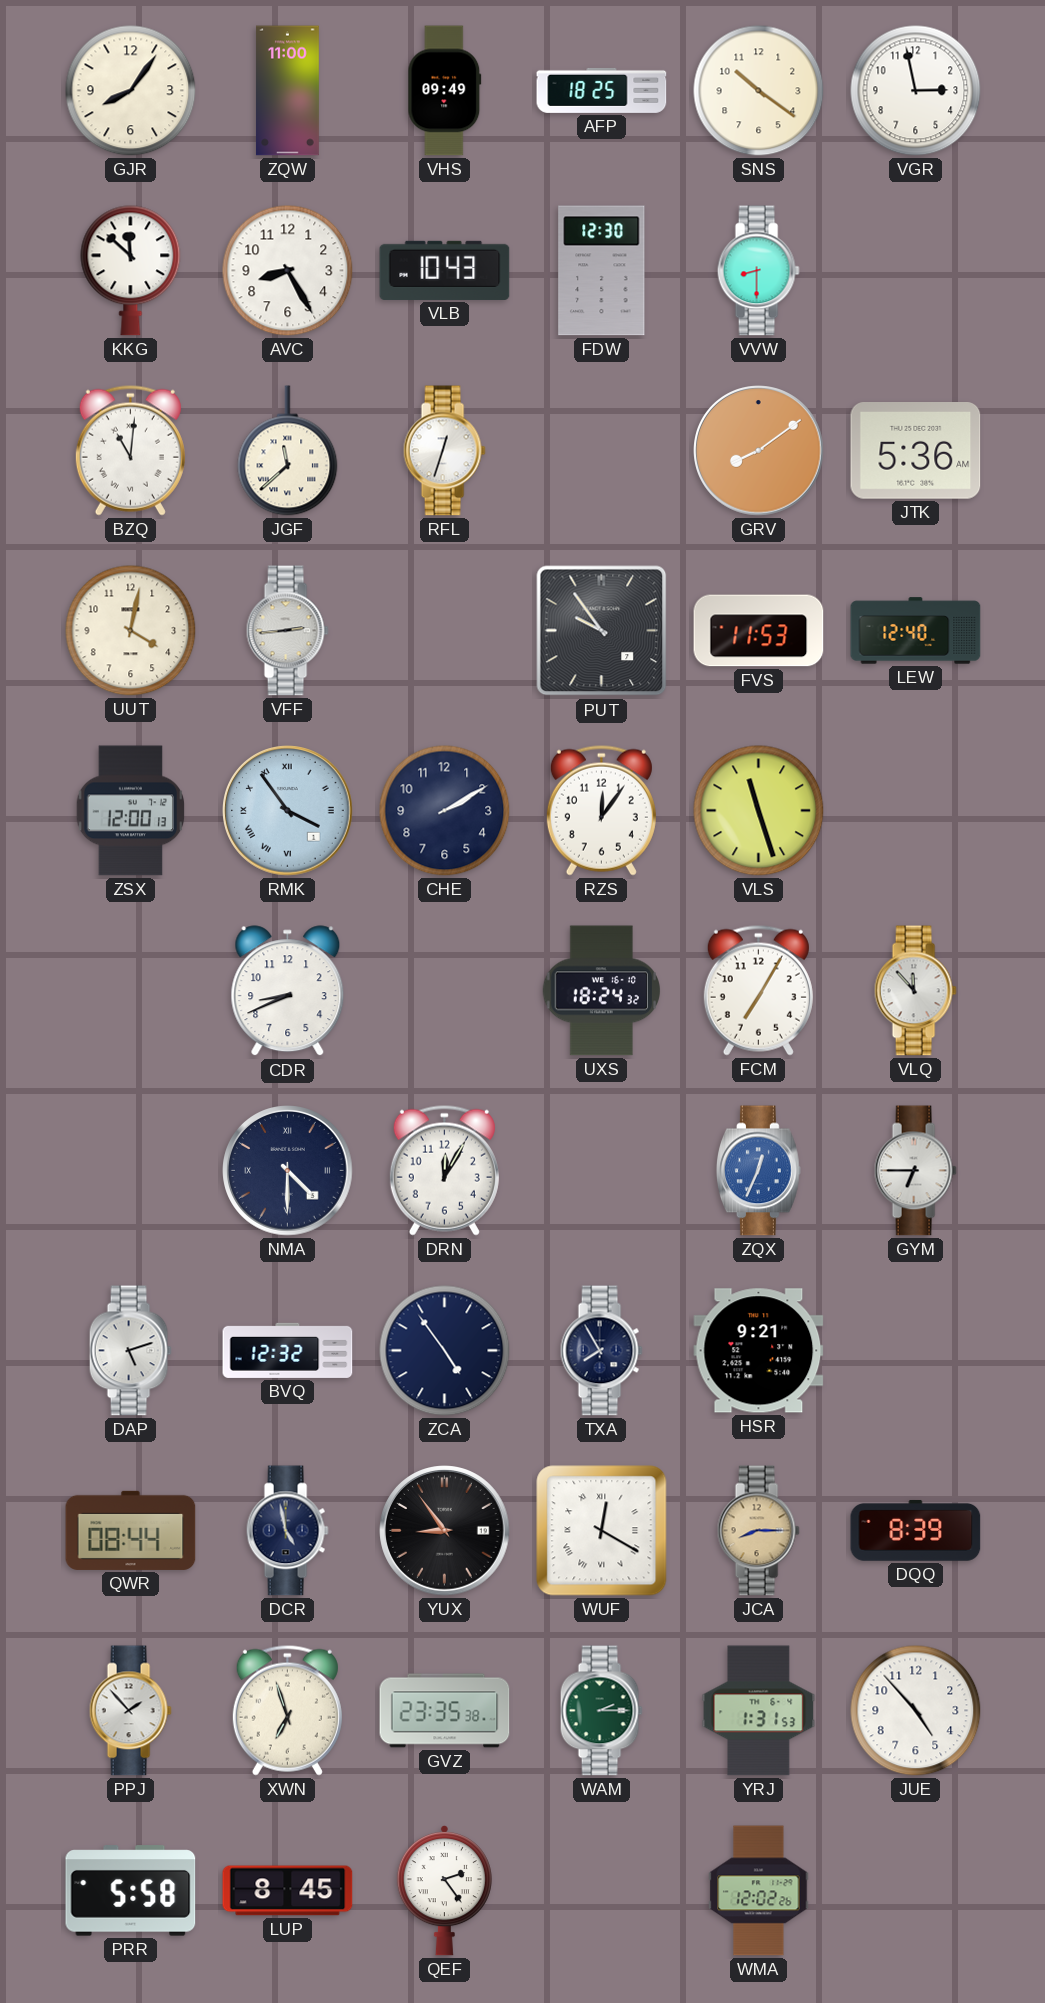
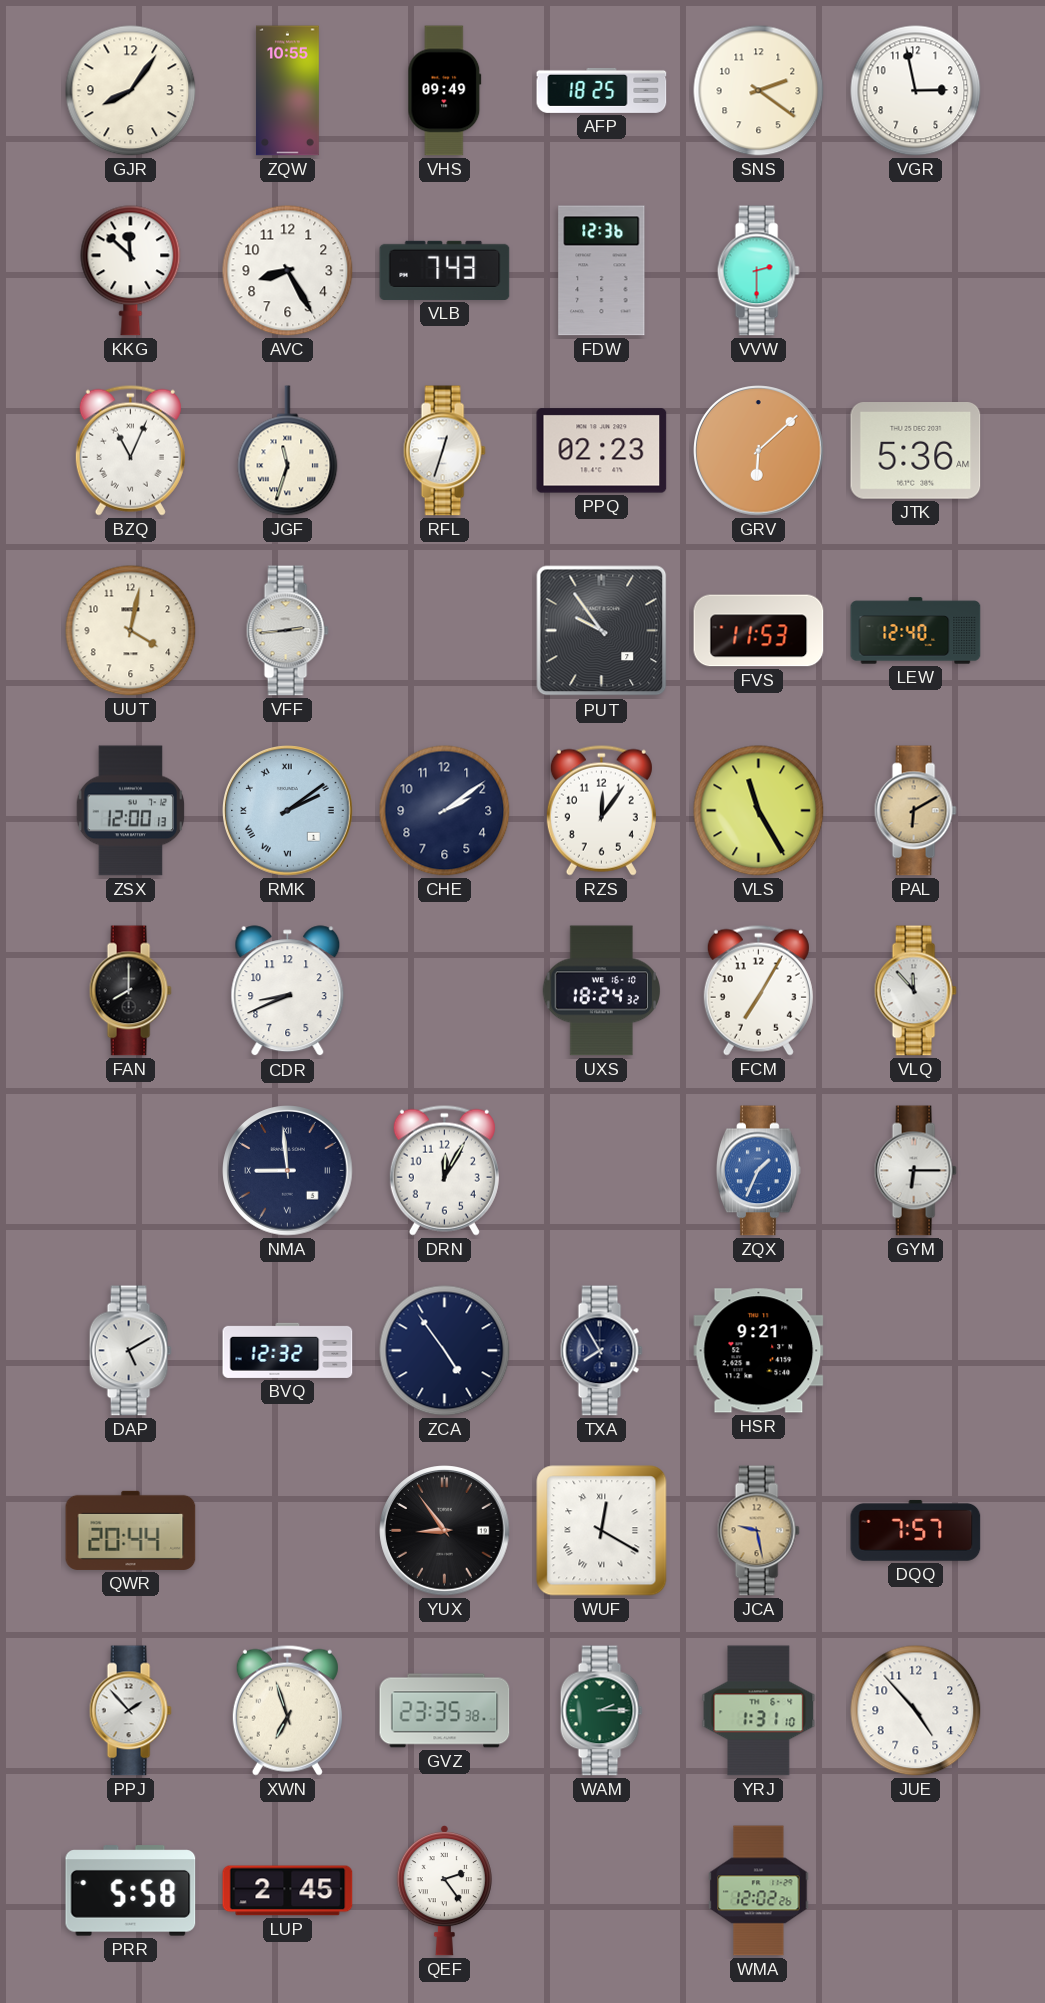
ZQW: 11:00 -> 10:55
SNS: 10:21 -> 2:21
VLB: 10:43 -> 7:43
FDW: 12:30 -> 12:36
VVW: 8:30 -> 2:30
BZQ: 11:01 -> 11:04
JGF: 11:38 -> 11:33
PPQ: none -> 02:23
GRV: 8:09 -> 6:08
RMK: 3:54 -> 2:09
CHE: 2:10 -> 2:09
VLS: 11:27 -> 11:25
PAL: none -> 6:10
FAN: none -> 8:00
NMA: 4:30 -> 8:59
ZQX: 12:34 -> 1:34
GYM: 6:45 -> 6:15
DAP: 5:12 -> 5:10
QWR: 08:44 -> 20:44
DCR: 4:58 -> none
JCA: 8:15 -> 9:28
DQQ: 8:39 -> 7:57
YRJ: 1:31:53 -> 1:31:10
LUP: 8:45 -> 2:45
